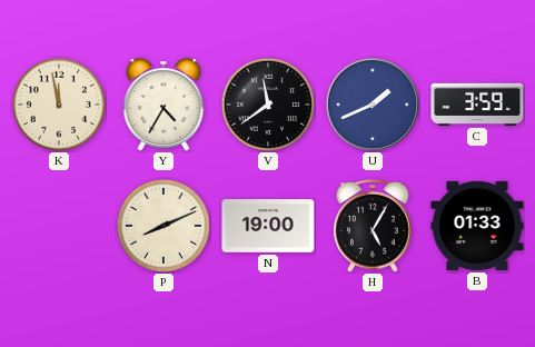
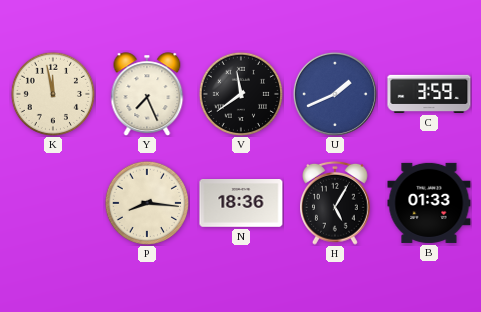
Y: 4:35 -> 7:26
P: 8:11 -> 8:16
N: 19:00 -> 18:36
